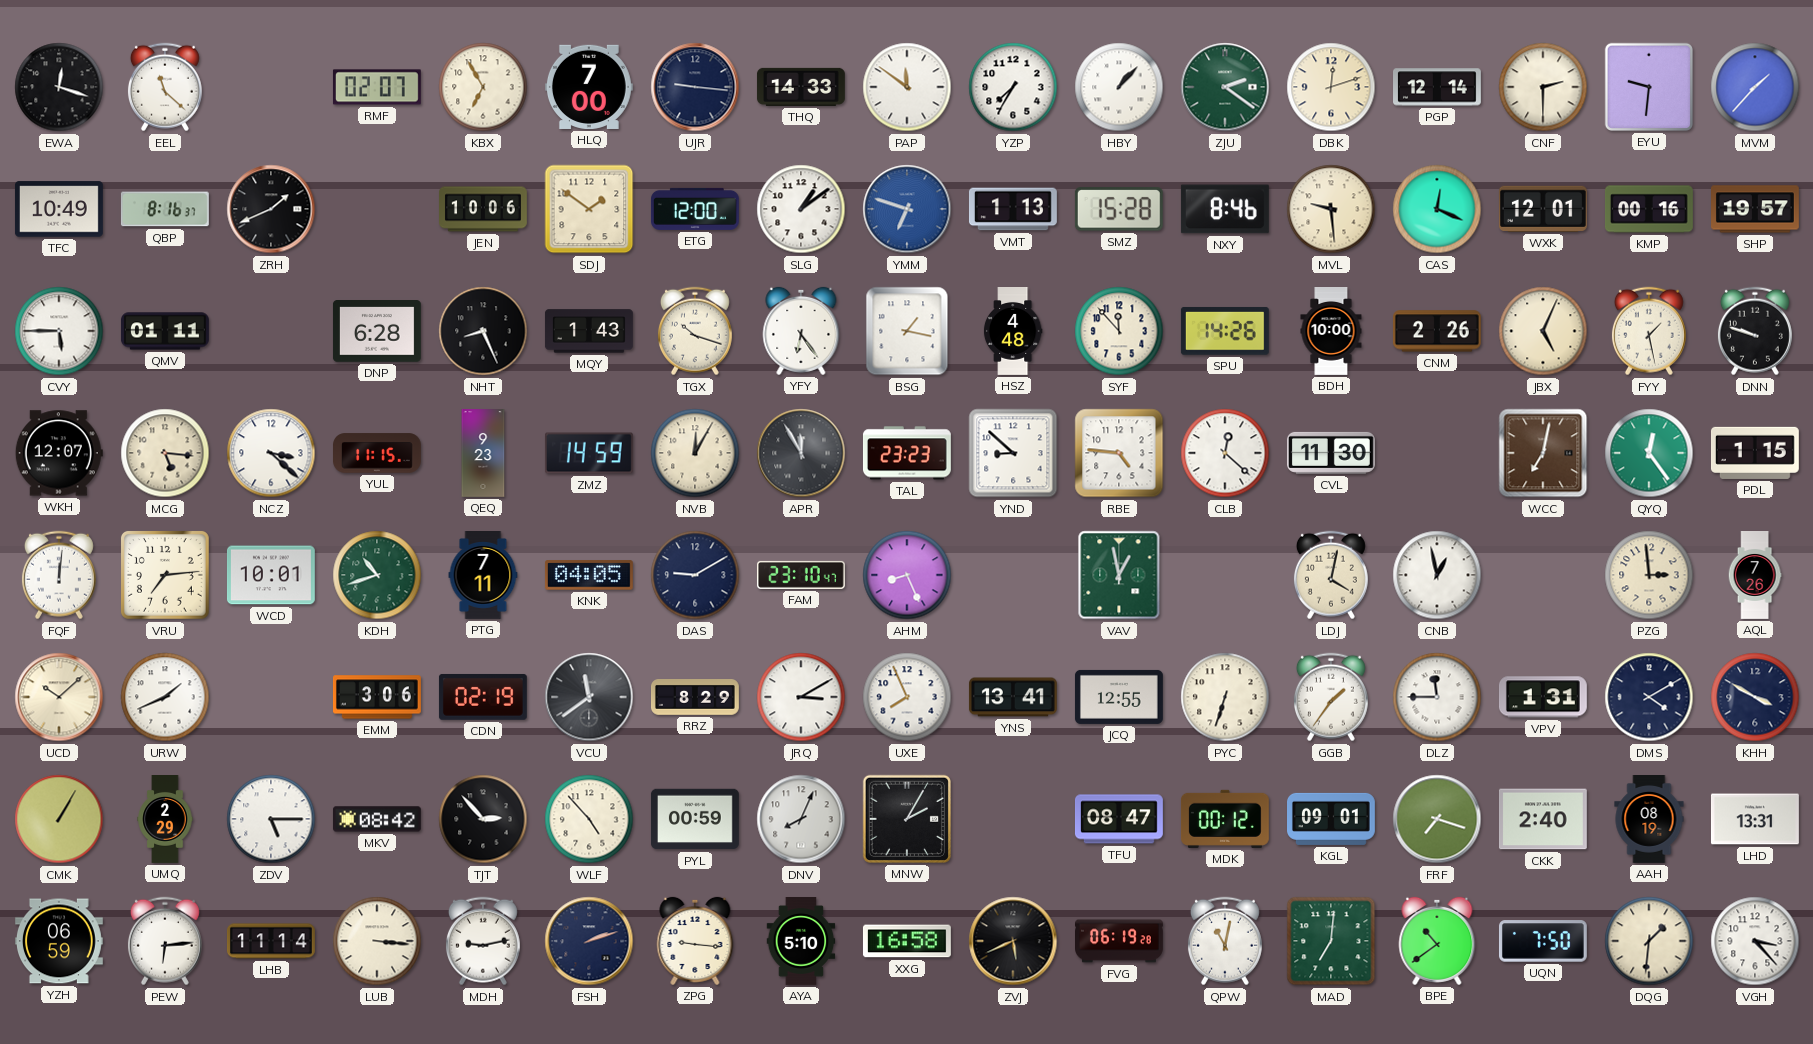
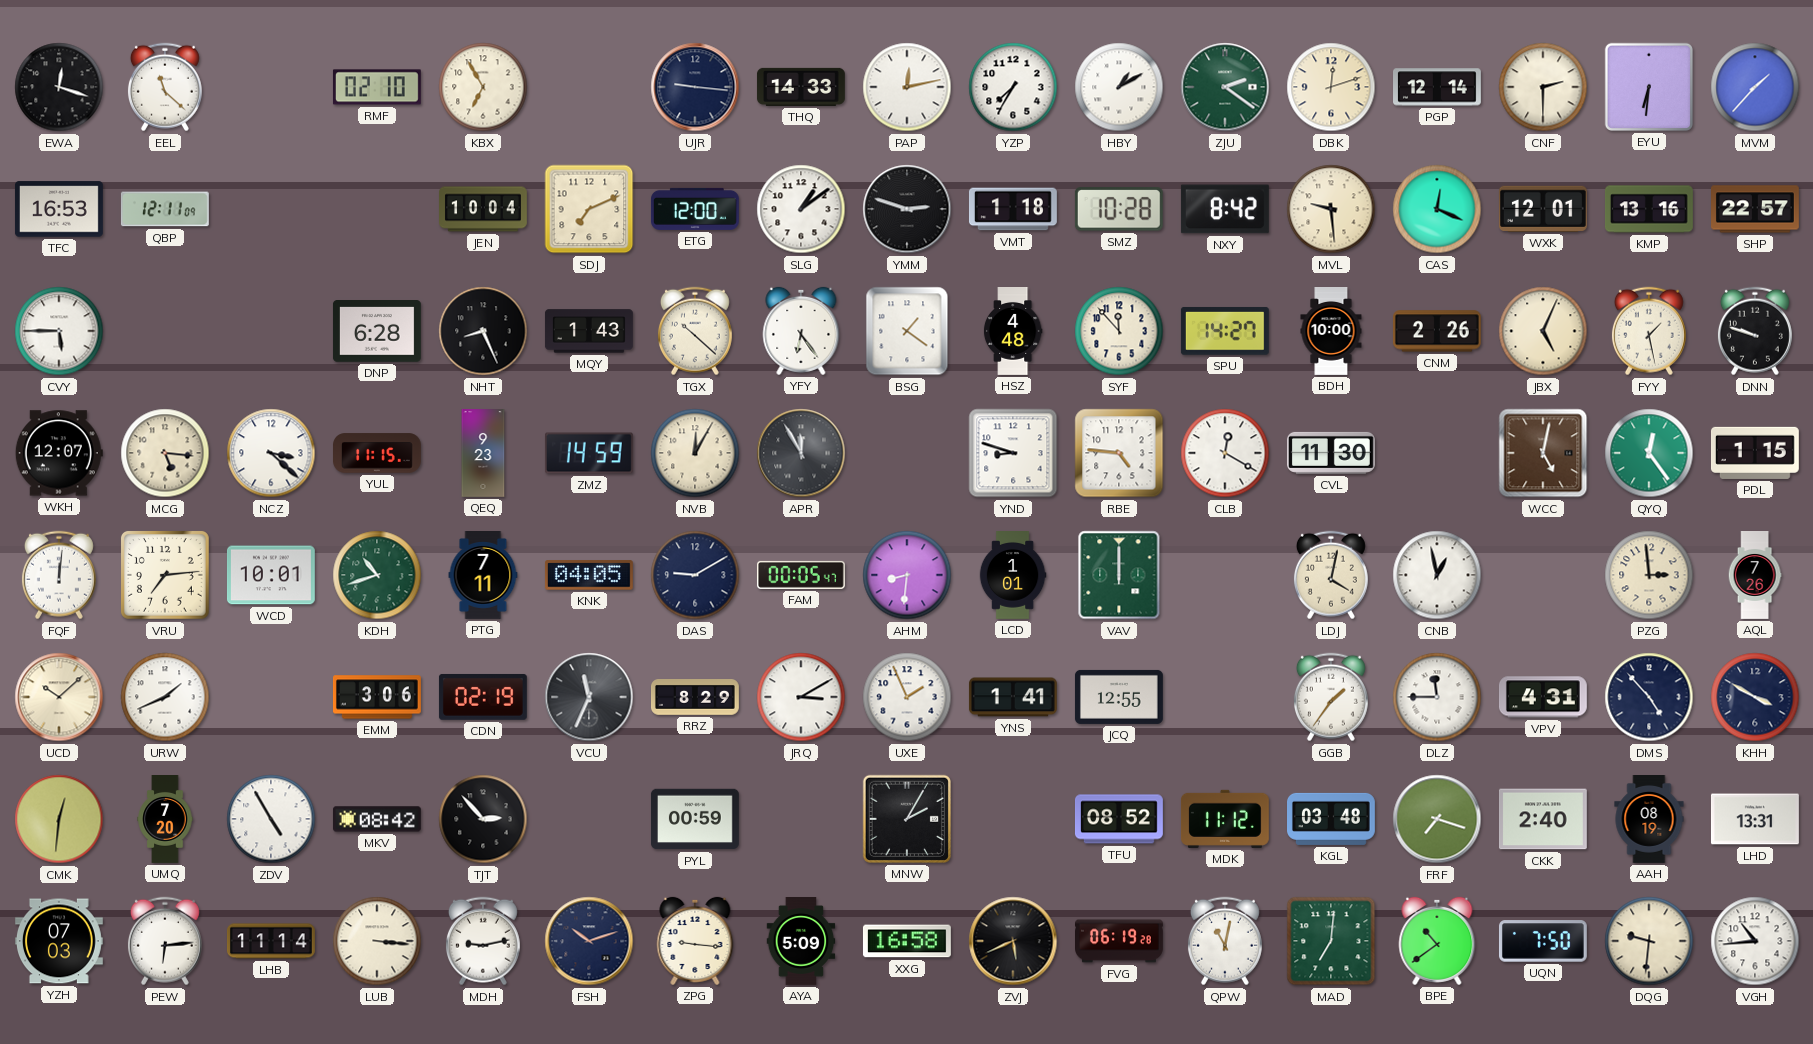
RMF: 02:07 -> 02:10
HLQ: 7:00 -> none
PAP: 11:51 -> 12:13
HBY: 1:07 -> 1:10
EYU: 9:31 -> 6:31
TFC: 10:49 -> 16:53
QBP: 8:16 -> 12:11
ZRH: 1:41 -> none
JEN: 10:06 -> 10:04
SDJ: 1:51 -> 7:11
YMM: 6:48 -> 2:48
YMM dial: blue -> black
VMT: 1:13 -> 1:18
SMZ: 15:28 -> 10:28
NXY: 8:46 -> 8:42
KMP: 00:16 -> 13:16
SHP: 19:57 -> 22:57
QMV: 01:11 -> none
TGX: 10:18 -> 10:22
BSG: 1:17 -> 1:21
SPU: 14:26 -> 14:27
TAL: 23:23 -> none
YND: 8:52 -> 8:48
CLB: 12:22 -> 12:20
WCC: 7:02 -> 5:02
FAM: 23:10 -> 00:05
AHM: 8:26 -> 8:31
LCD: none -> 1:01
VAV: 12:58 -> 12:00
VCU: 11:39 -> 11:34
UXE: 7:56 -> 1:56
YNS: 13:41 -> 1:41
PYC: 6:33 -> none
VPV: 1:31 -> 4:31
DMS: 4:10 -> 4:53
CMK: 1:05 -> 12:31
UMQ: 2:29 -> 7:20
ZDV: 5:15 -> 4:55
WLF: 4:53 -> none
DNV: 8:04 -> none
TFU: 08:47 -> 08:52
MDK: 00:12 -> 11:12
KGL: 09:01 -> 03:48
YZH: 06:59 -> 07:03
FSH: 2:12 -> 10:12
AYA: 5:10 -> 5:09
DQG: 1:31 -> 9:31
VGH: 3:23 -> 10:44
